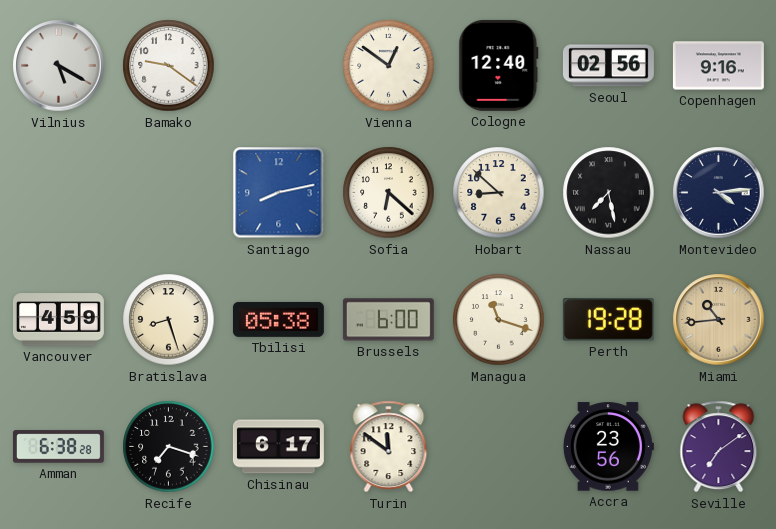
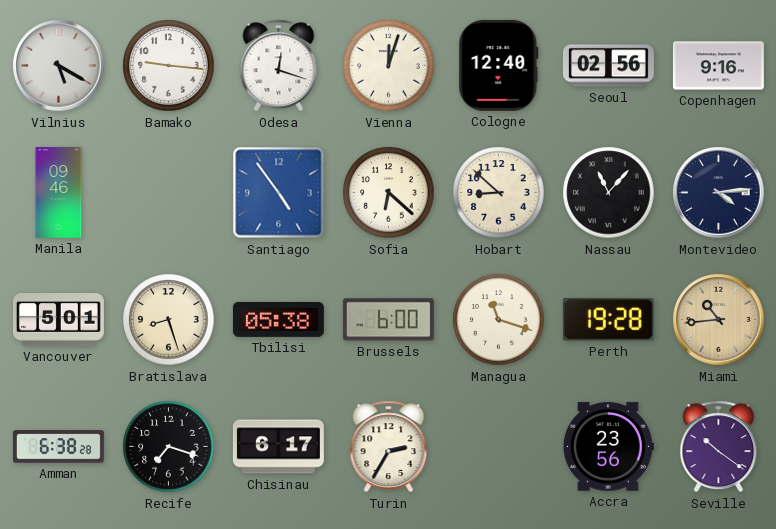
Bamako: 9:21 -> 9:16
Odesa: none -> 12:18
Vienna: 12:51 -> 12:03
Manila: none -> 09:46
Santiago: 8:13 -> 4:54
Nassau: 7:28 -> 11:07
Vancouver: 4:59 -> 5:01
Turin: 11:51 -> 2:35
Seville: 7:09 -> 10:21
